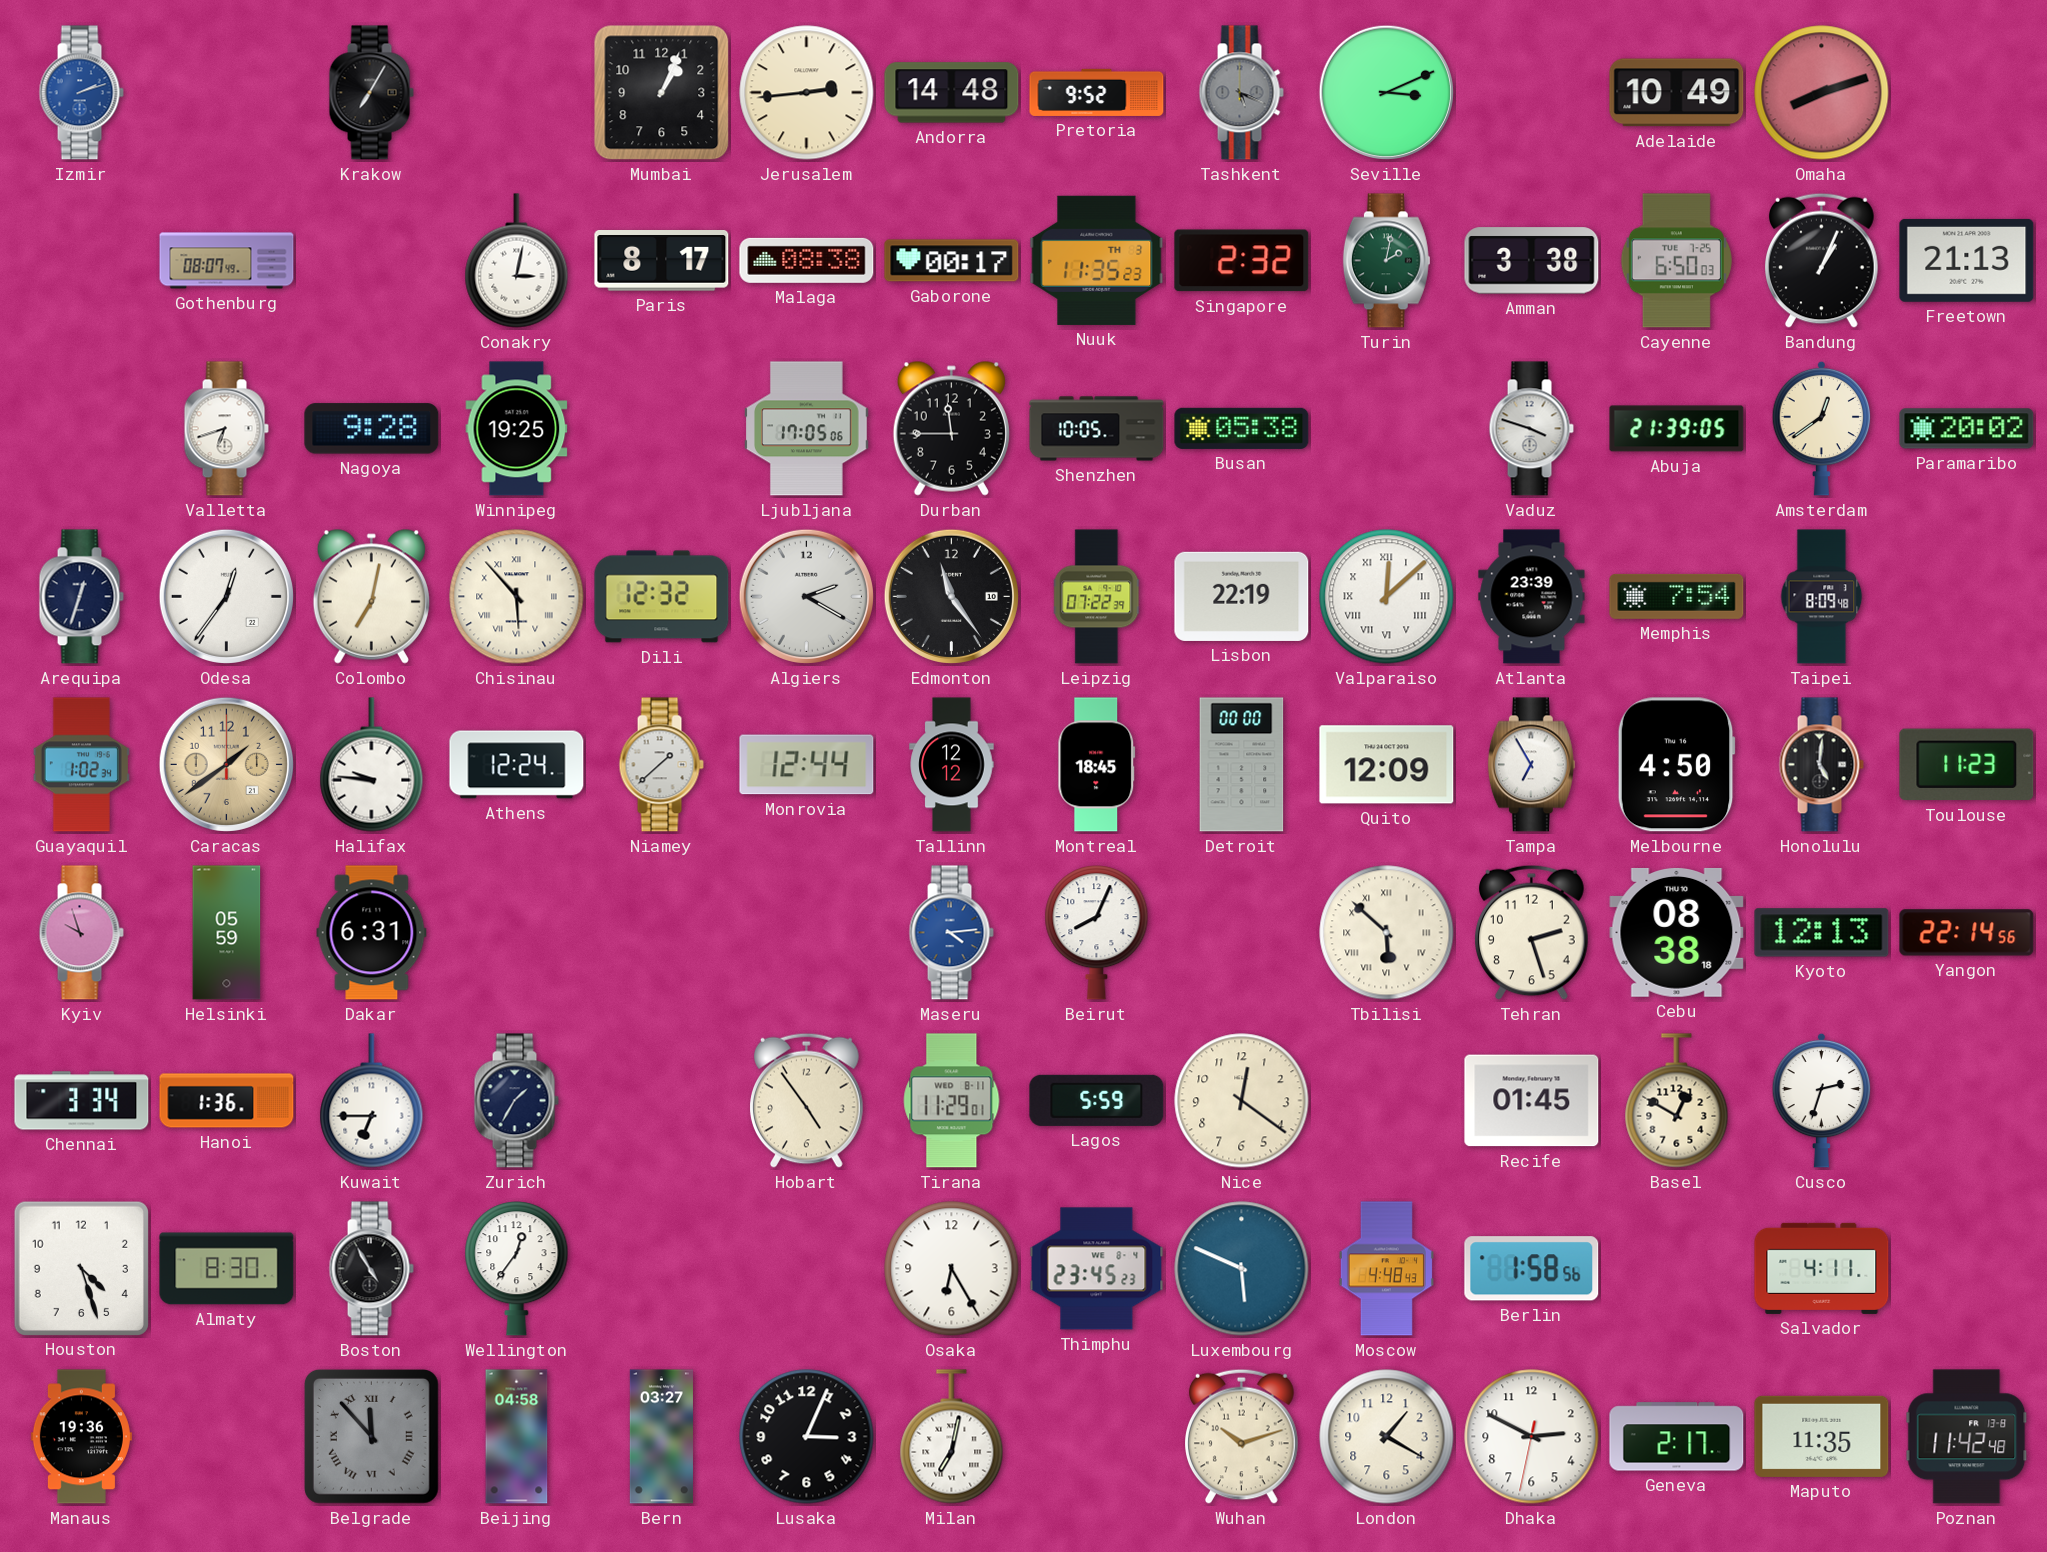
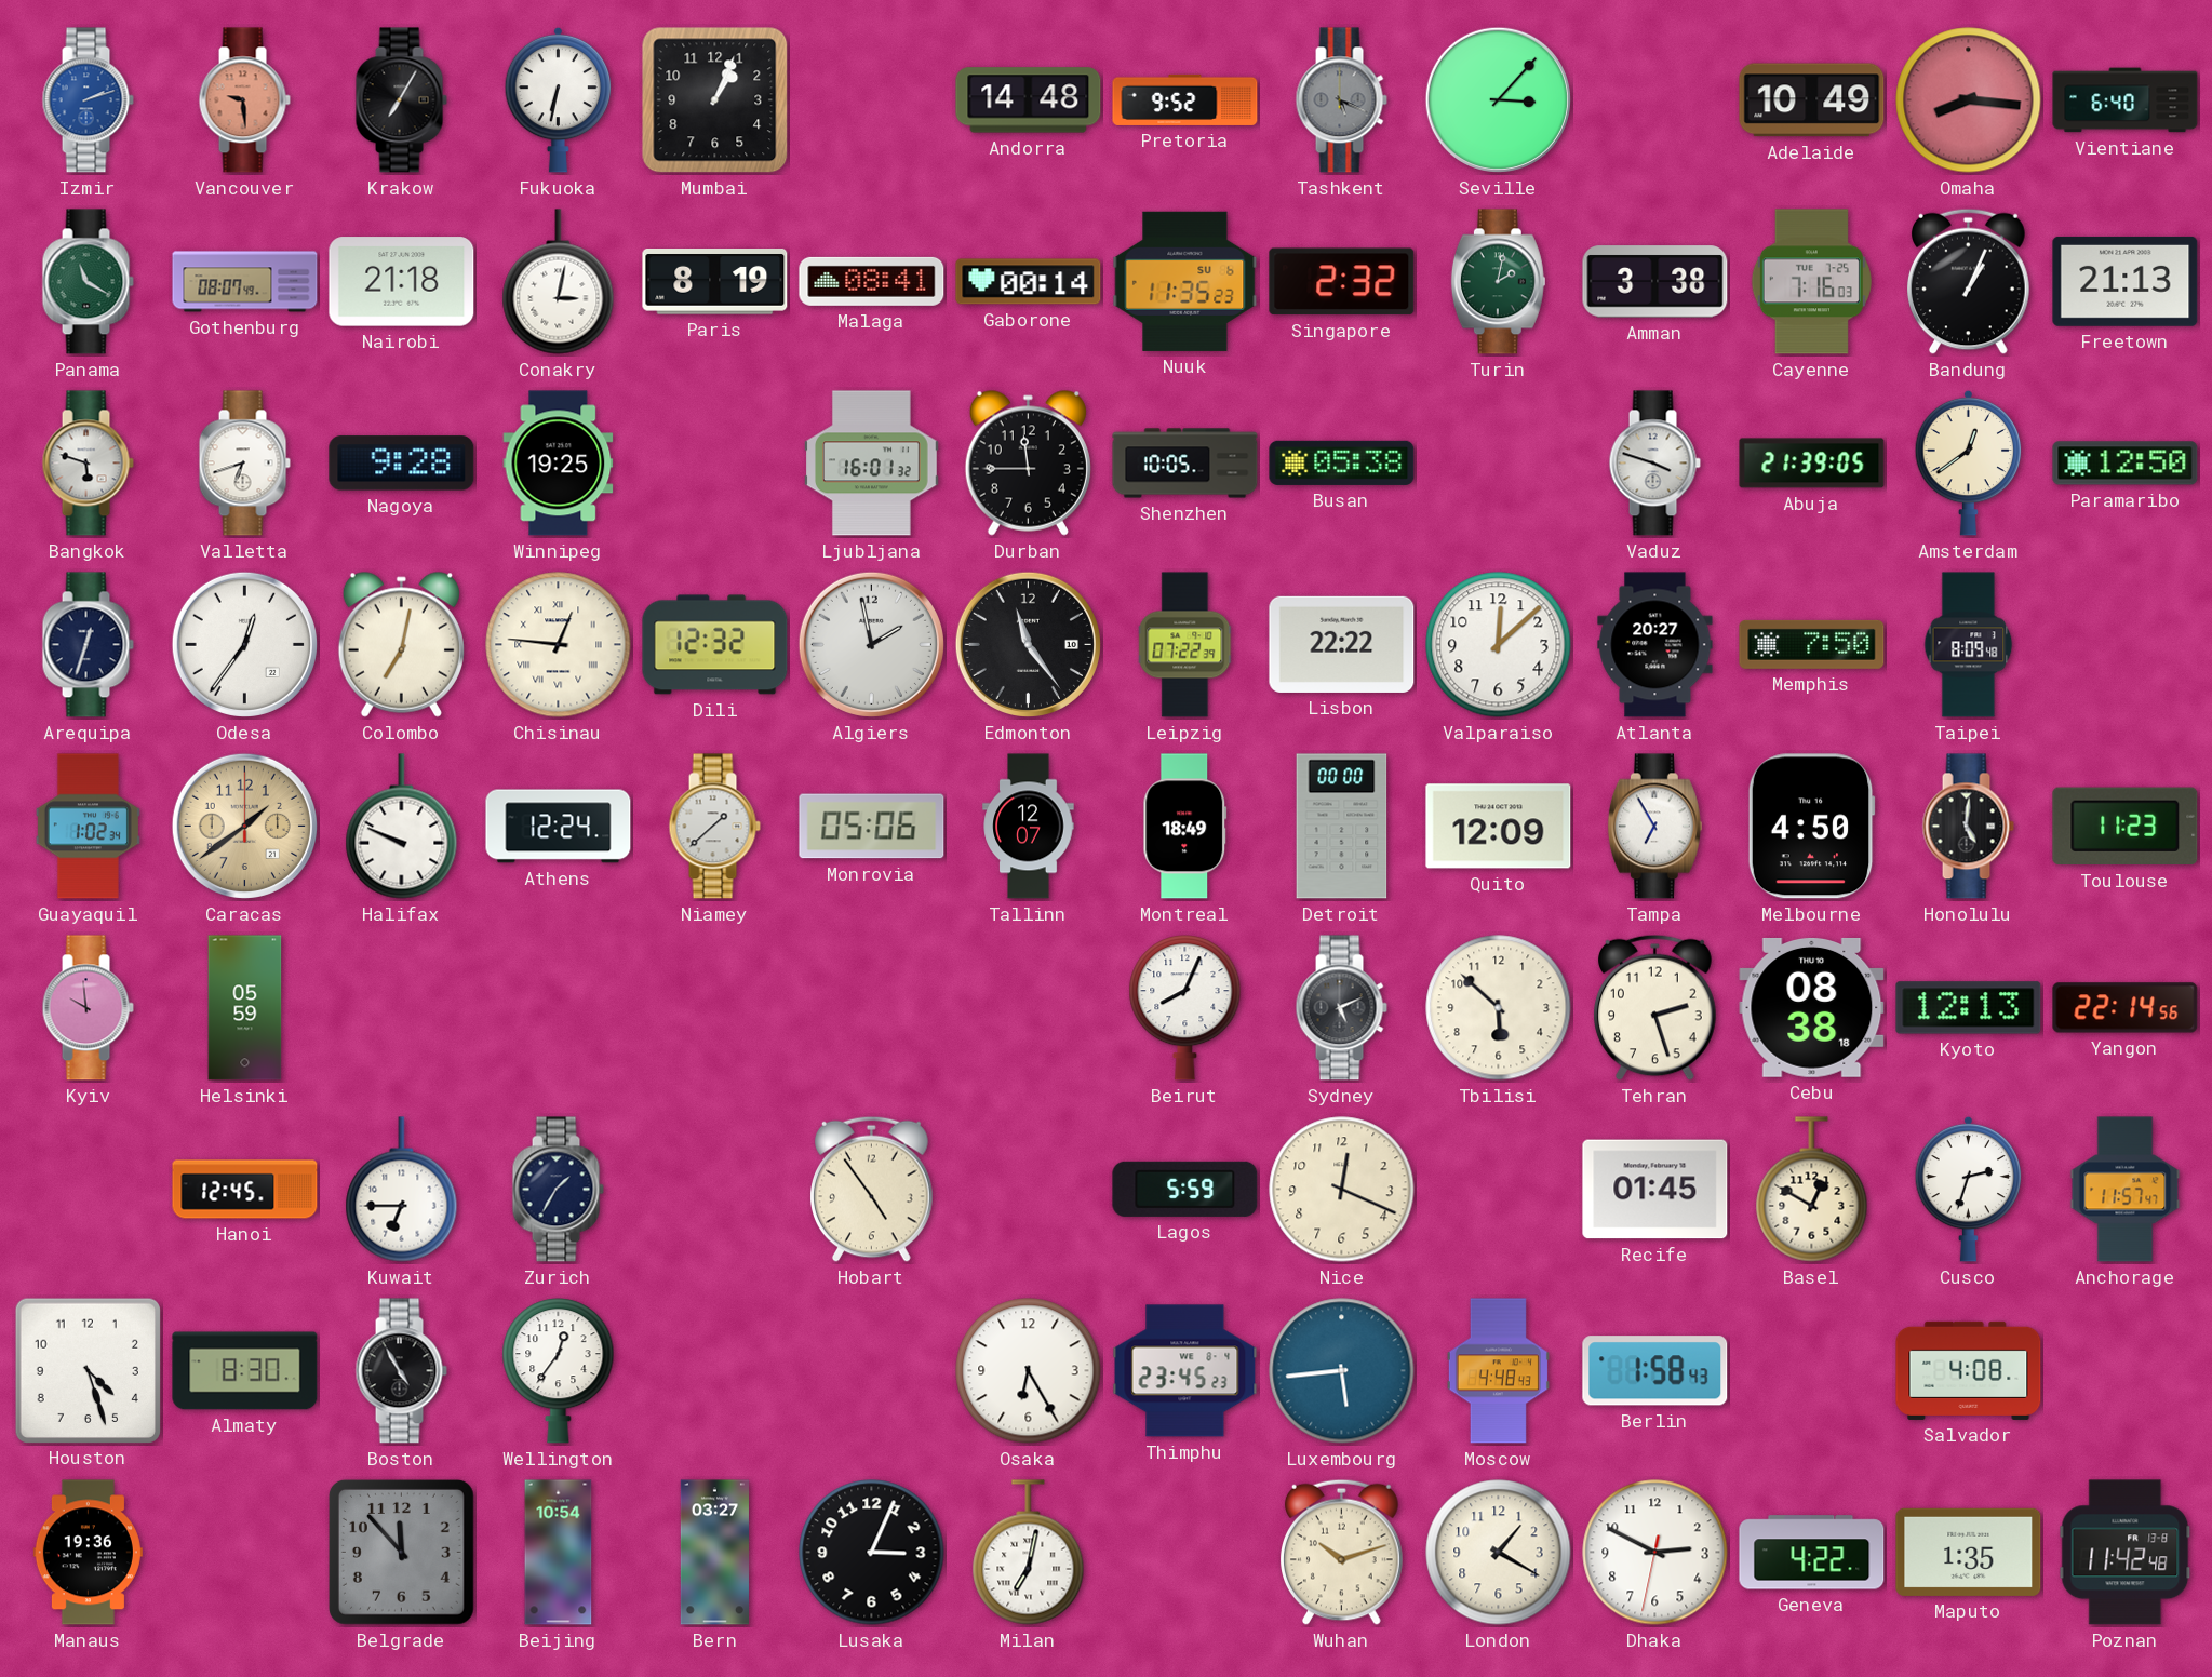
Vancouver: none -> 9:29
Fukuoka: none -> 6:32
Jerusalem: 2:44 -> none
Seville: 3:11 -> 3:07
Omaha: 8:12 -> 8:16
Vientiane: none -> 6:40
Panama: none -> 11:20
Nairobi: none -> 21:18
Paris: 8:17 -> 8:19
Malaga: 08:38 -> 08:41
Gaborone: 00:17 -> 00:14
Nuuk date: TH 3 -> SU 6
Cayenne: 6:50 -> 7:16
Bangkok: none -> 5:48
Ljubljana: 17:05 -> 16:01
Paramaribo: 20:02 -> 12:50
Chisinau: 5:53 -> 12:46
Algiers: 2:20 -> 1:58
Lisbon: 22:19 -> 22:22
Valparaiso numerals: Roman -> Arabic
Atlanta: 23:39 -> 20:27
Memphis: 7:54 -> 7:50
Halifax: 9:46 -> 9:49
Monrovia: 12:44 -> 05:06
Tallinn: 12:12 -> 12:07
Montreal: 18:45 -> 18:49
Kyiv: 9:57 -> 9:59
Dakar: 6:31 -> none
Maseru: 4:14 -> none
Sydney: none -> 5:11
Tbilisi numerals: Roman -> Arabic
Chennai: 3:34 -> none
Hanoi: 1:36 -> 12:45
Tirana: 11:29 -> none
Nice: 12:21 -> 12:19
Anchorage: none -> 11:57
Luxembourg: 5:49 -> 5:44
Berlin: 1:58:56 -> 1:58:43
Salvador: 4:11 -> 4:08
Belgrade numerals: Roman -> Arabic
Beijing: 04:58 -> 10:54
Geneva: 2:17 -> 4:22
Maputo: 11:35 -> 1:35
